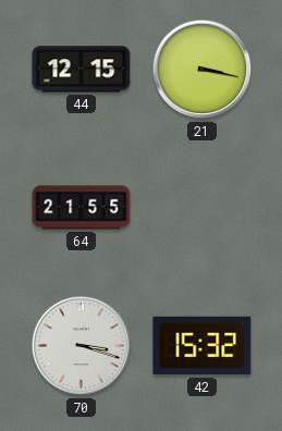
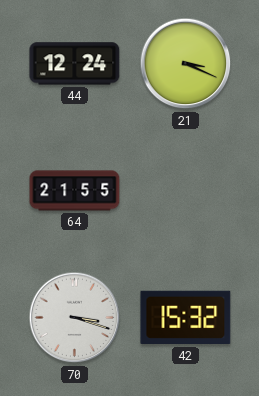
44: 12:15 -> 12:24
21: 3:17 -> 3:19
